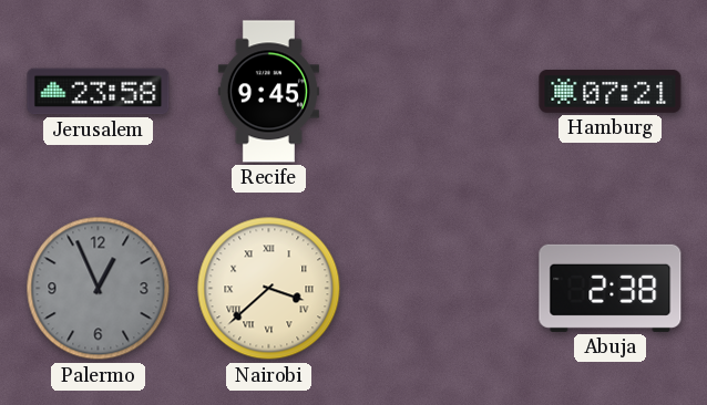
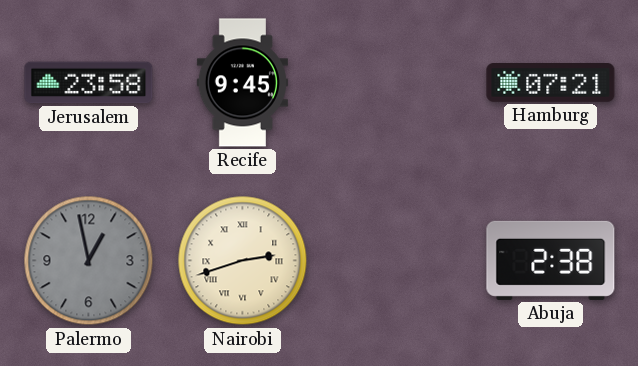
Palermo: 12:56 -> 12:58
Nairobi: 3:38 -> 2:42
